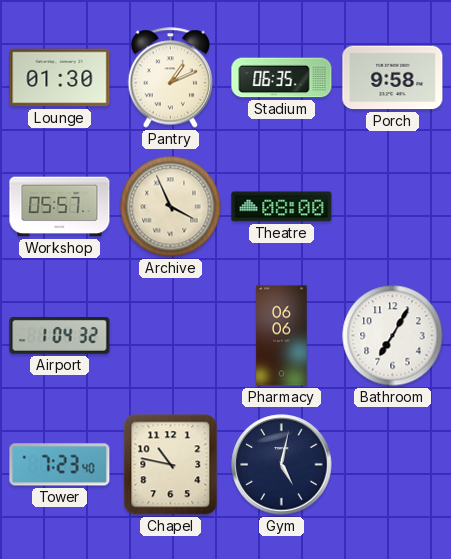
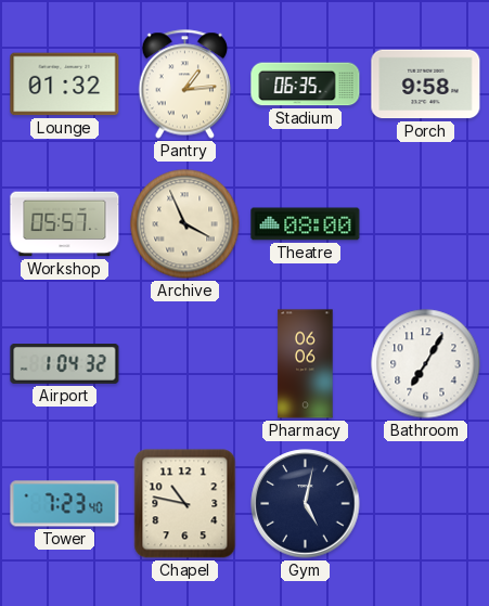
Lounge: 01:30 -> 01:32
Pantry: 1:11 -> 1:14
